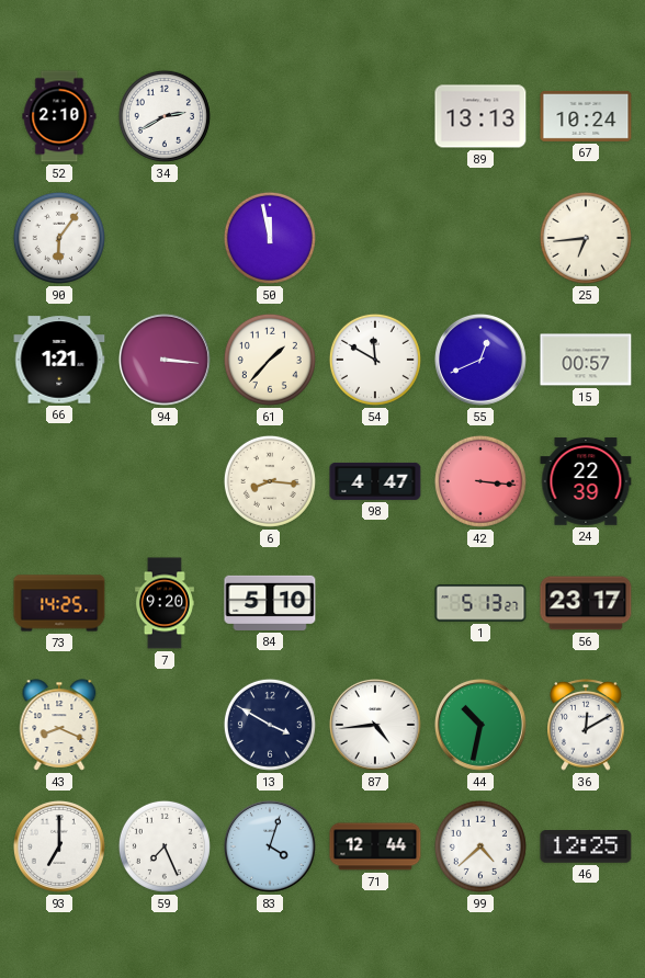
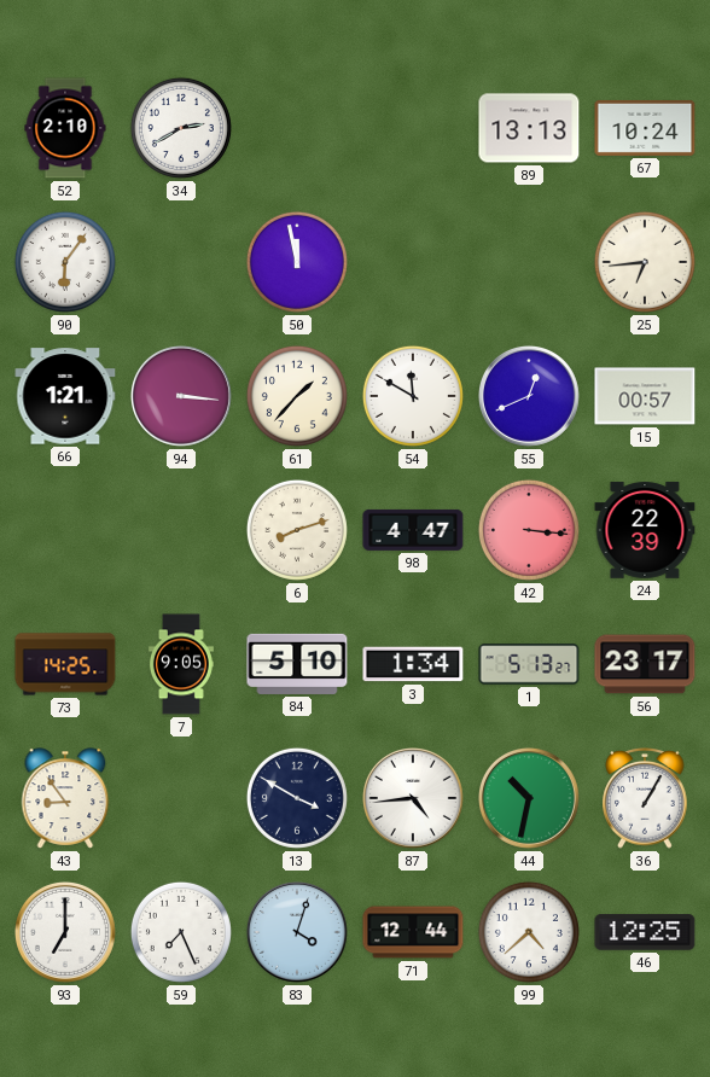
6: 8:16 -> 8:12
7: 9:20 -> 9:05
3: none -> 1:34
43: 8:19 -> 8:54
36: 12:10 -> 1:05
